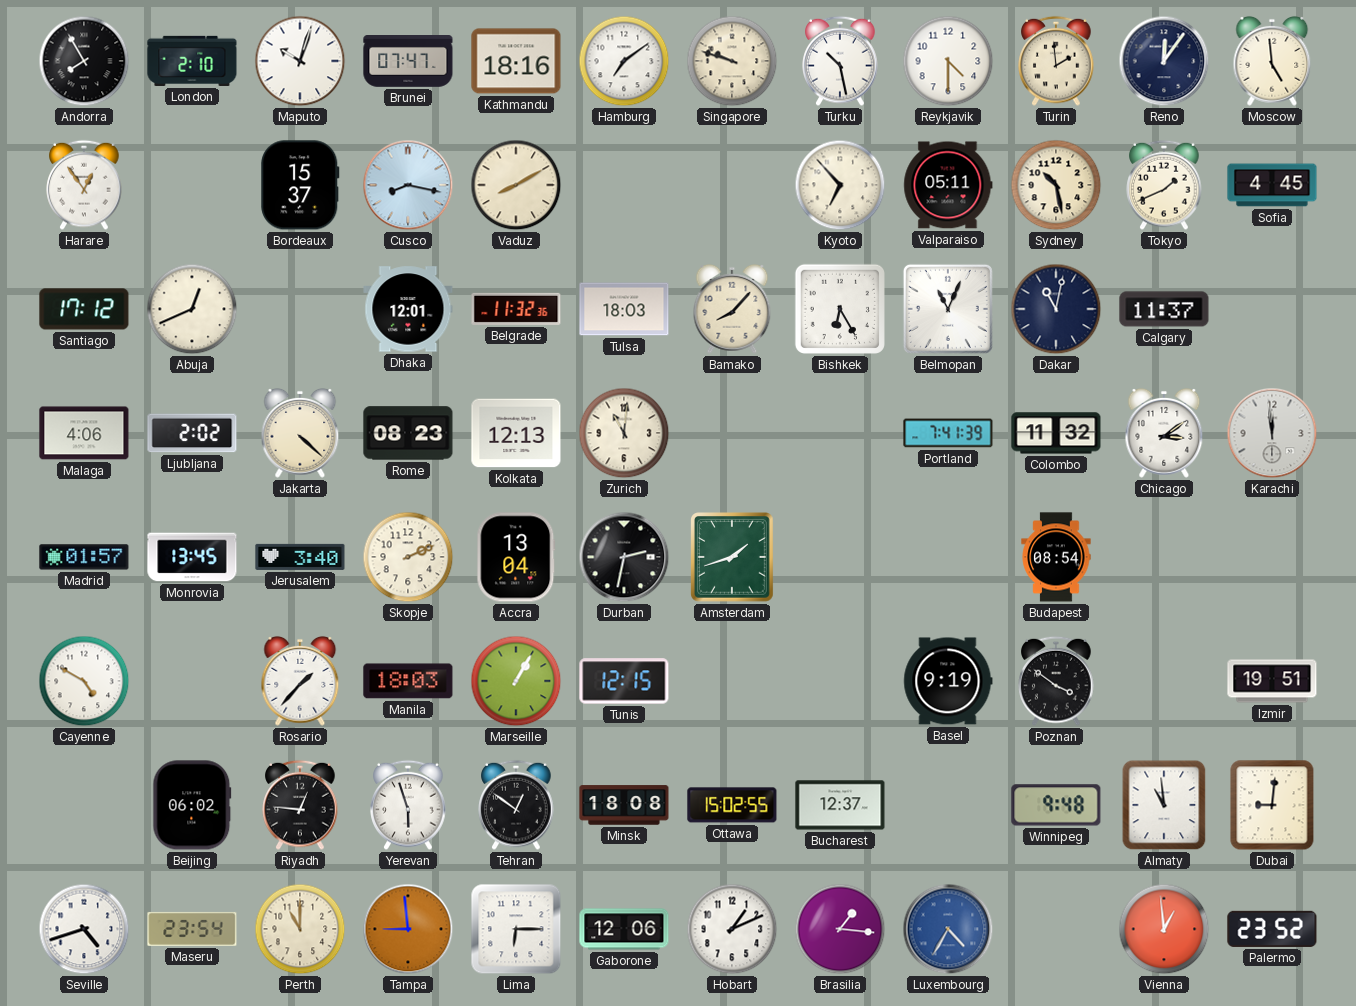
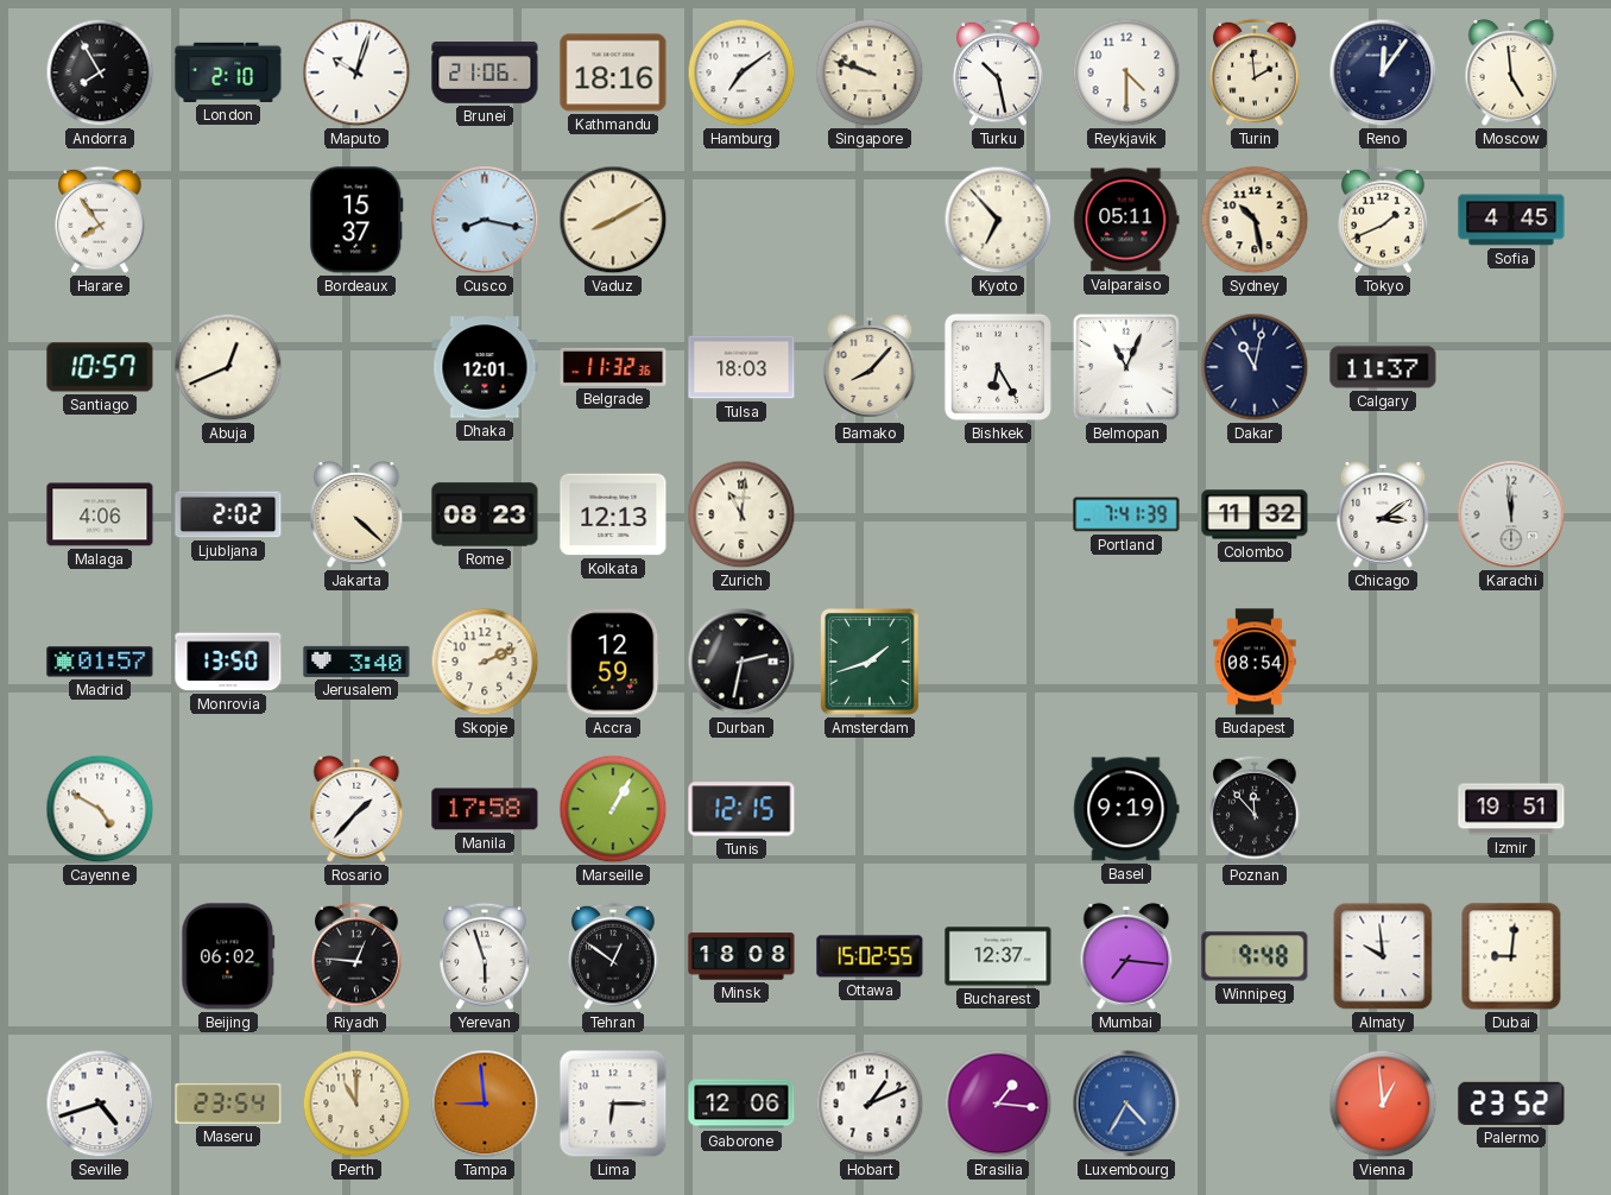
Brunei: 07:47 -> 21:06
Harare: 12:54 -> 7:54
Santiago: 17:12 -> 10:57
Monrovia: 13:45 -> 13:50
Accra: 13:04 -> 12:59
Manila: 18:03 -> 17:58
Poznan: 3:51 -> 11:53
Mumbai: none -> 7:16
Almaty: 10:59 -> 9:59
